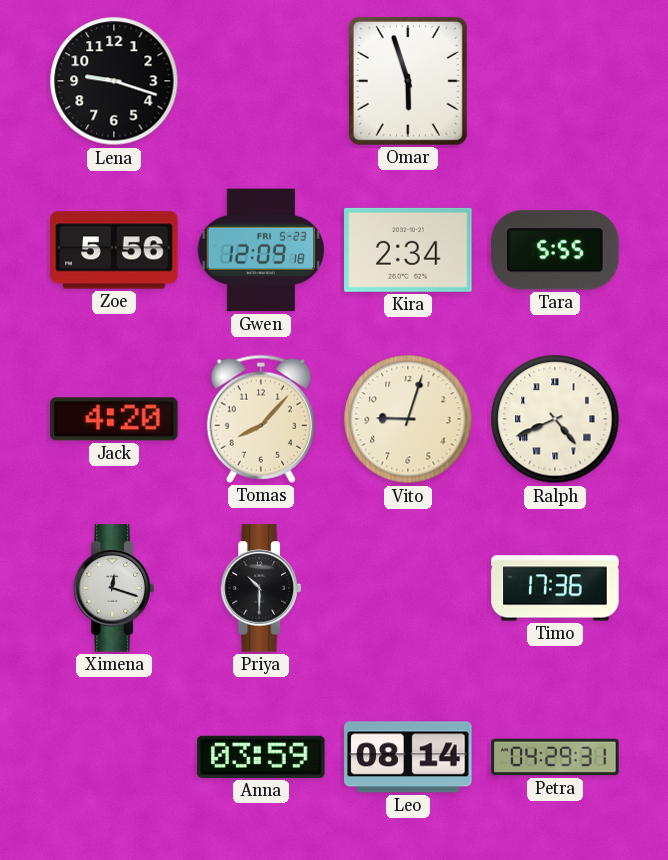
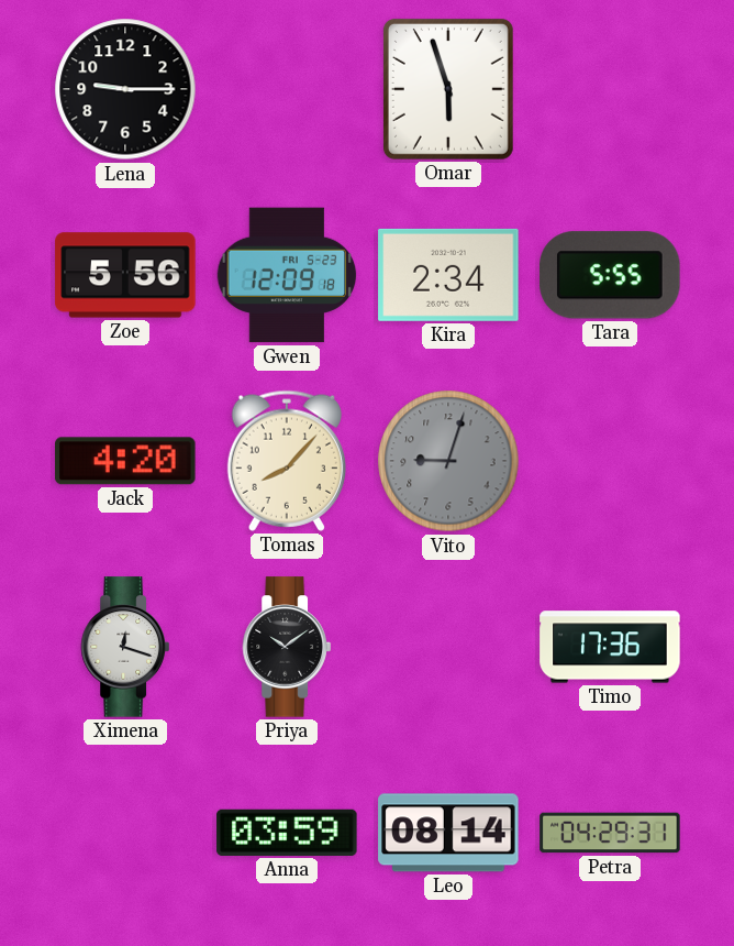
Lena: 9:18 -> 9:15
Vito dial: cream -> grey
Ralph: 4:41 -> none
Priya: 10:30 -> 10:09
